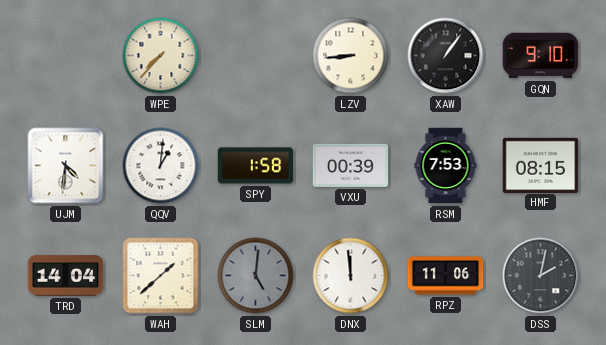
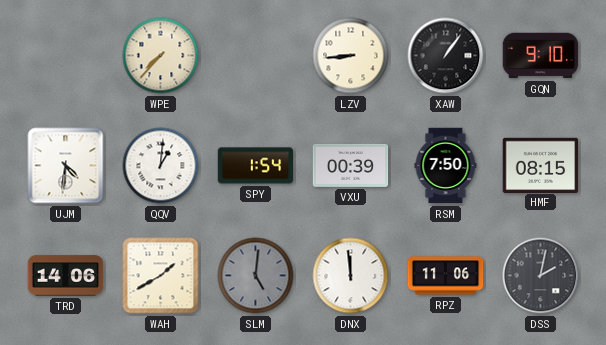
SPY: 1:58 -> 1:54
RSM: 7:53 -> 7:50
TRD: 14:04 -> 14:06
WAH: 1:38 -> 1:40
